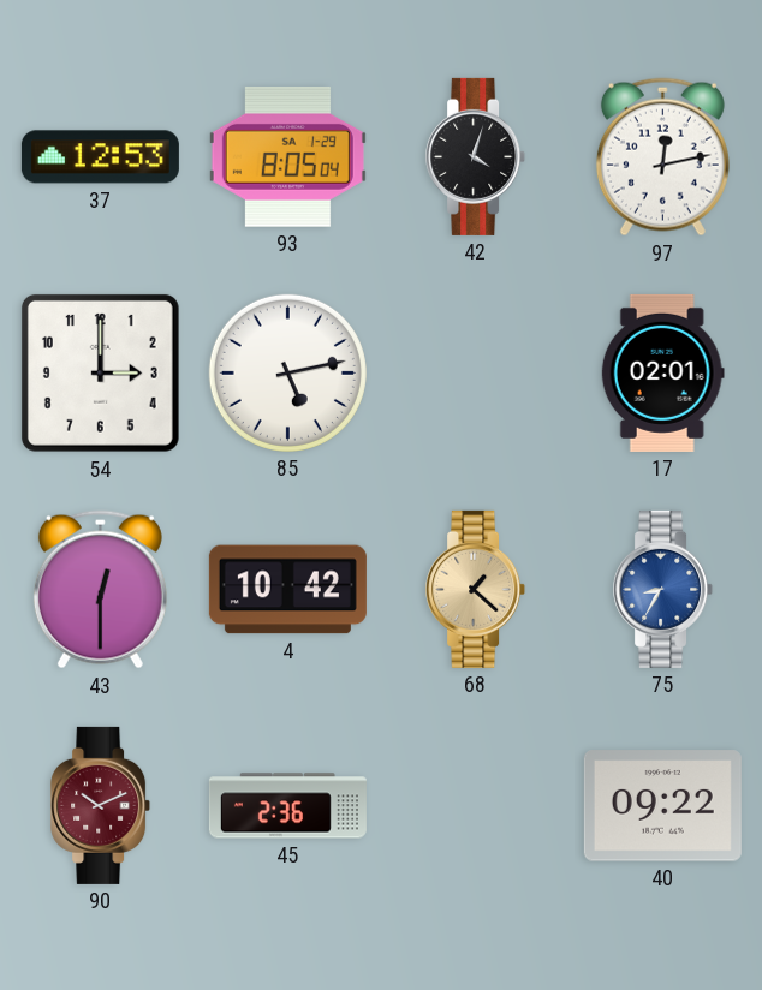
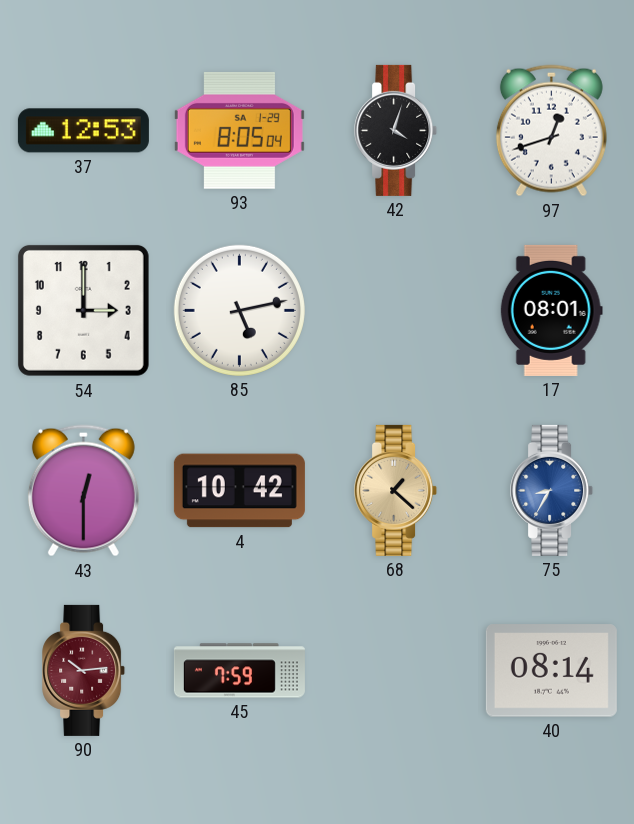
97: 12:13 -> 12:42
17: 02:01 -> 08:01
90: 10:11 -> 10:14
45: 2:36 -> 7:59
40: 09:22 -> 08:14
